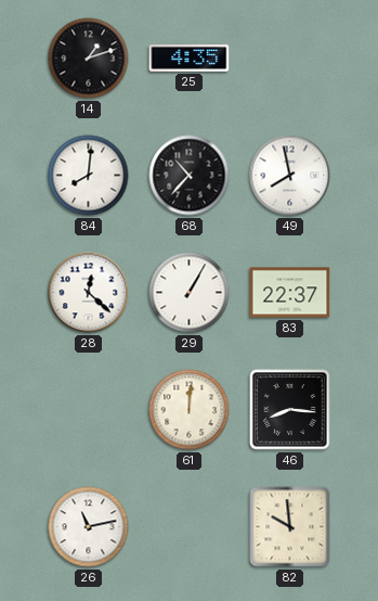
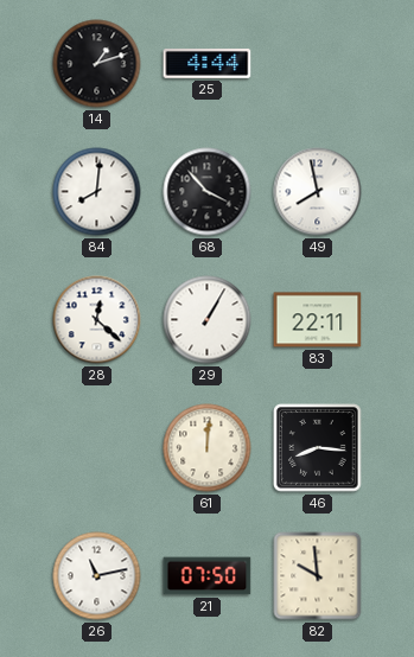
25: 4:35 -> 4:44
68: 10:37 -> 3:53
83: 22:37 -> 22:11
21: none -> 07:50
